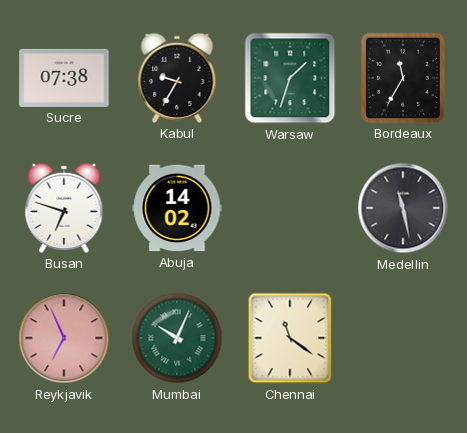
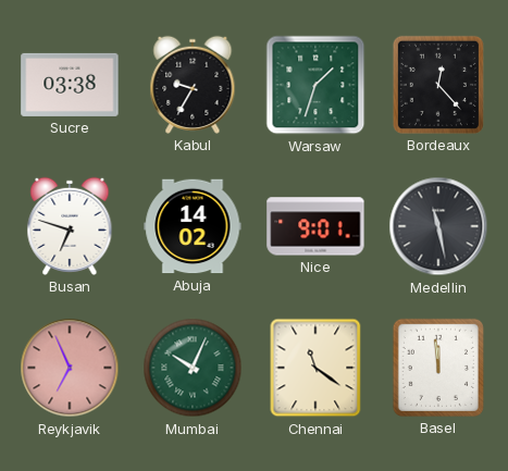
Sucre: 07:38 -> 03:38
Bordeaux: 11:35 -> 12:23
Nice: none -> 9:01
Basel: none -> 11:59
